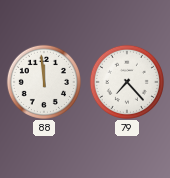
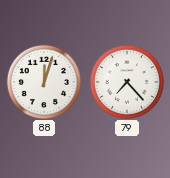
88: 11:59 -> 12:03
